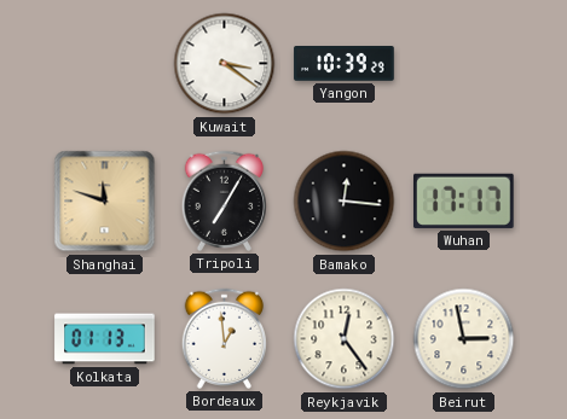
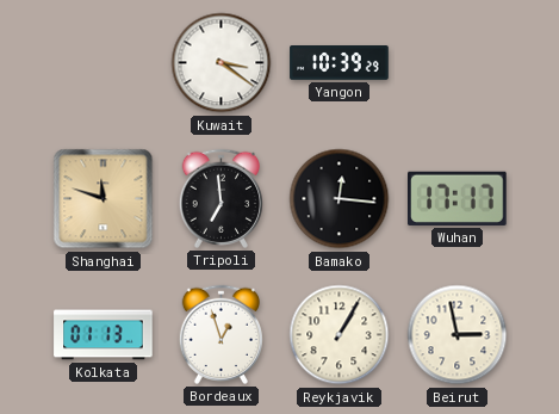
Tripoli: 7:05 -> 6:59
Bordeaux: 12:59 -> 12:57
Reykjavik: 12:24 -> 1:05
